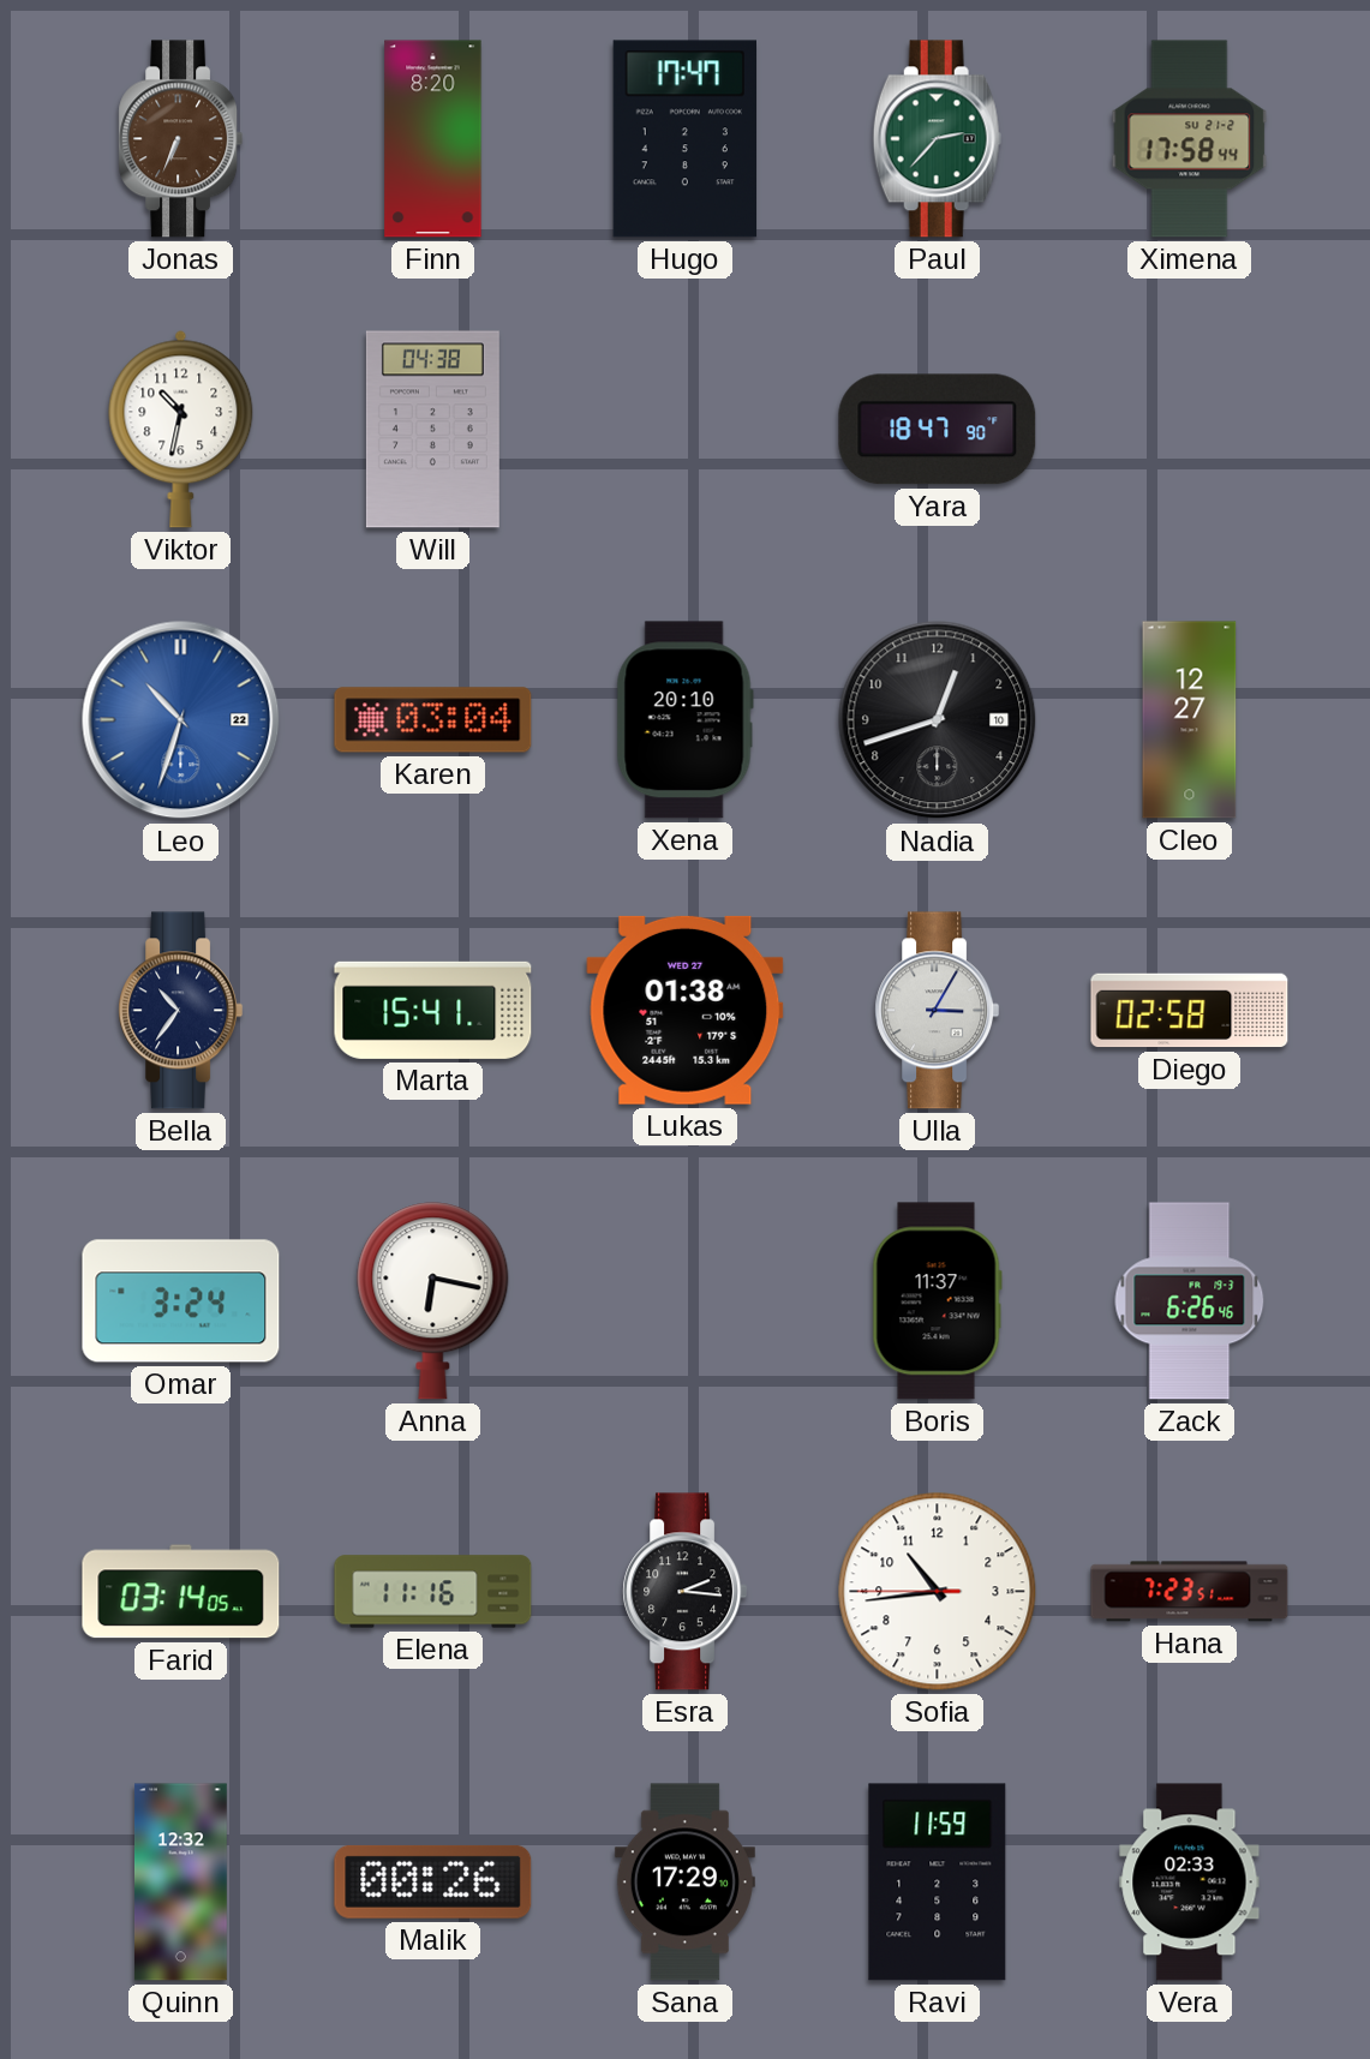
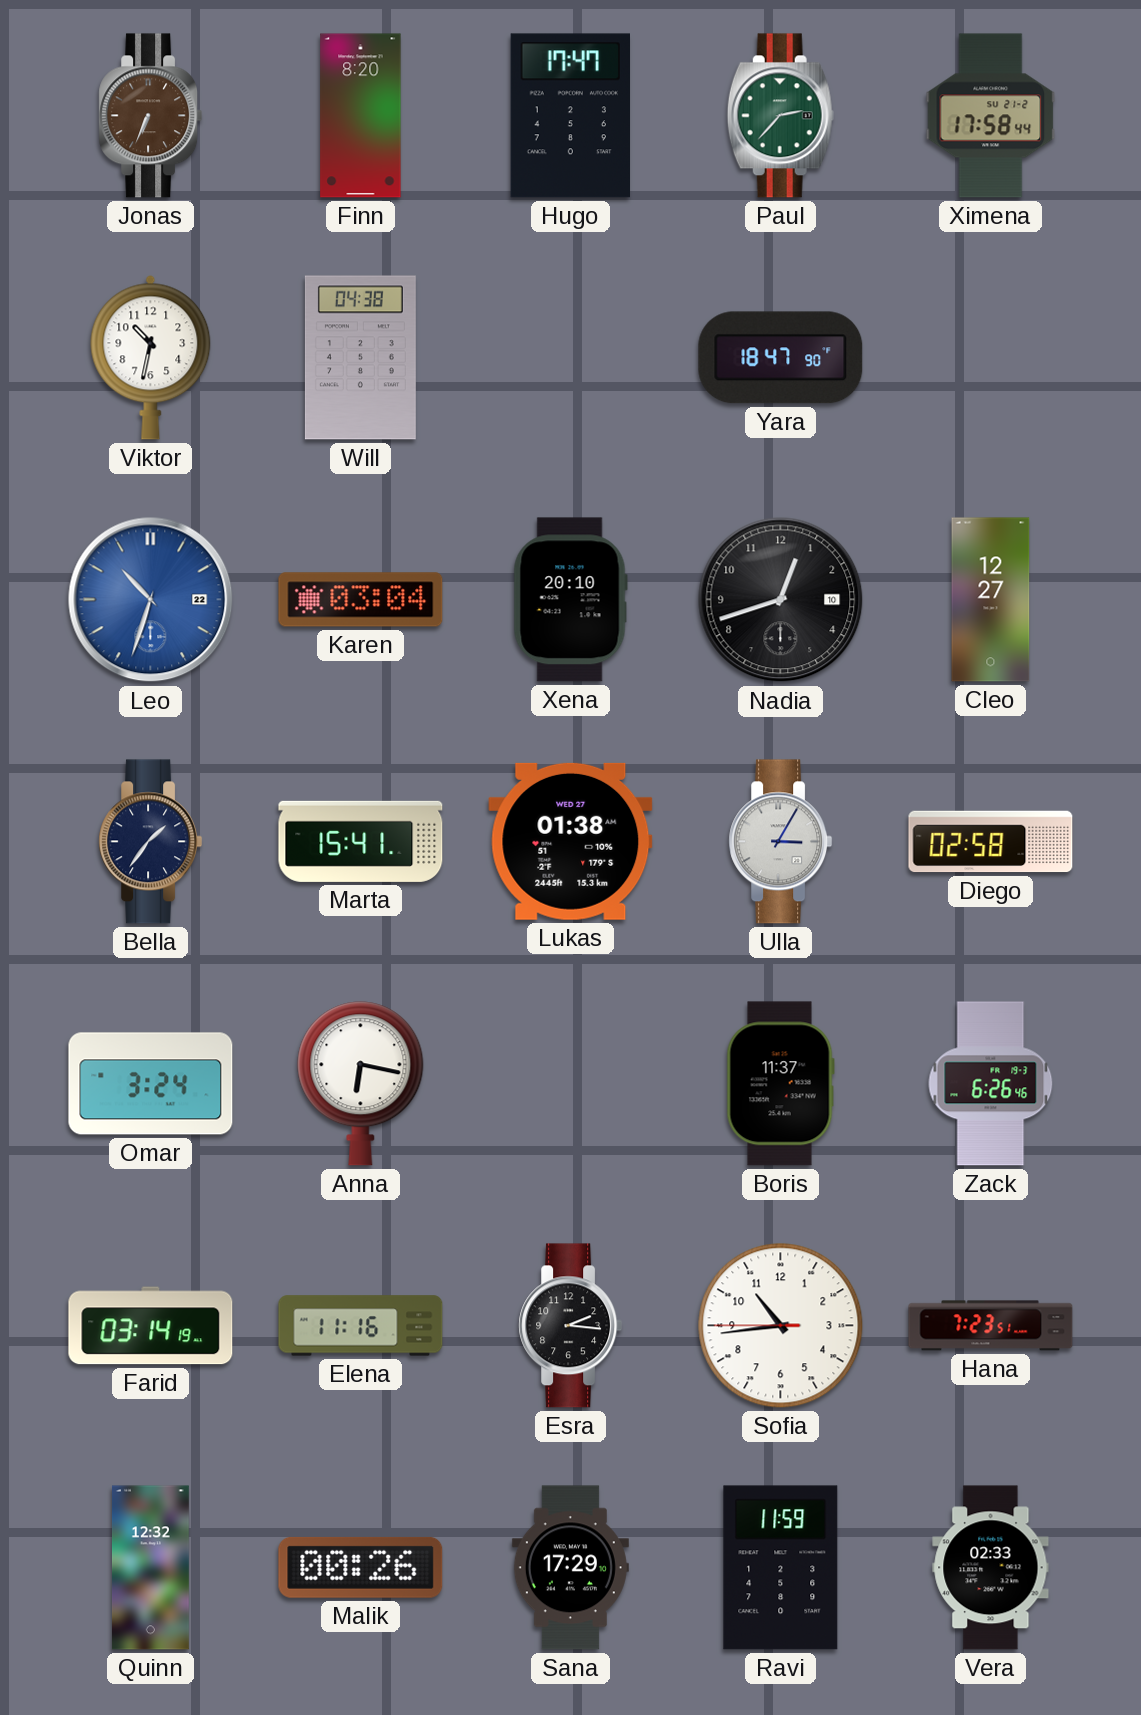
Bella: 10:36 -> 1:36
Farid: 03:14:05 -> 03:14:19
